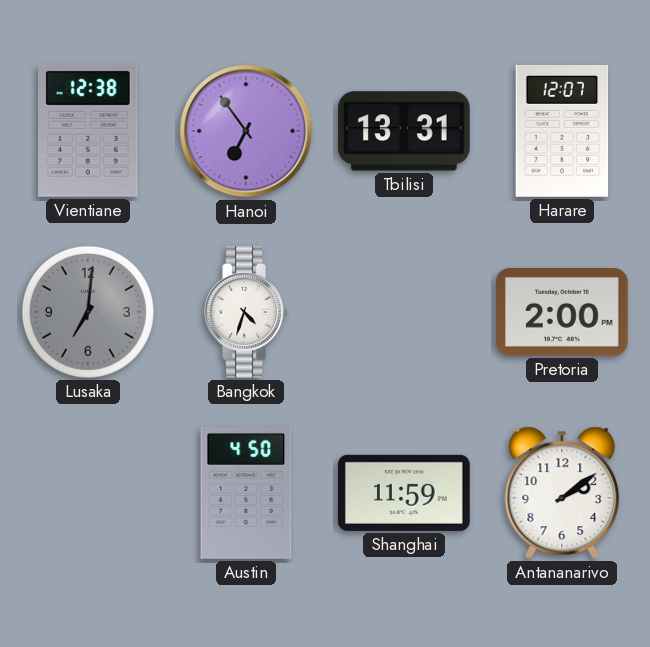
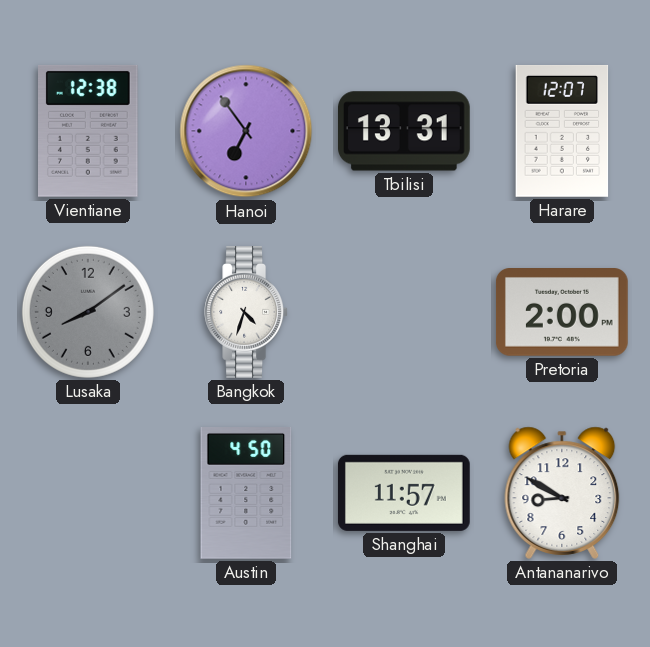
Lusaka: 7:01 -> 8:09
Shanghai: 11:59 -> 11:57
Antananarivo: 2:09 -> 8:50
